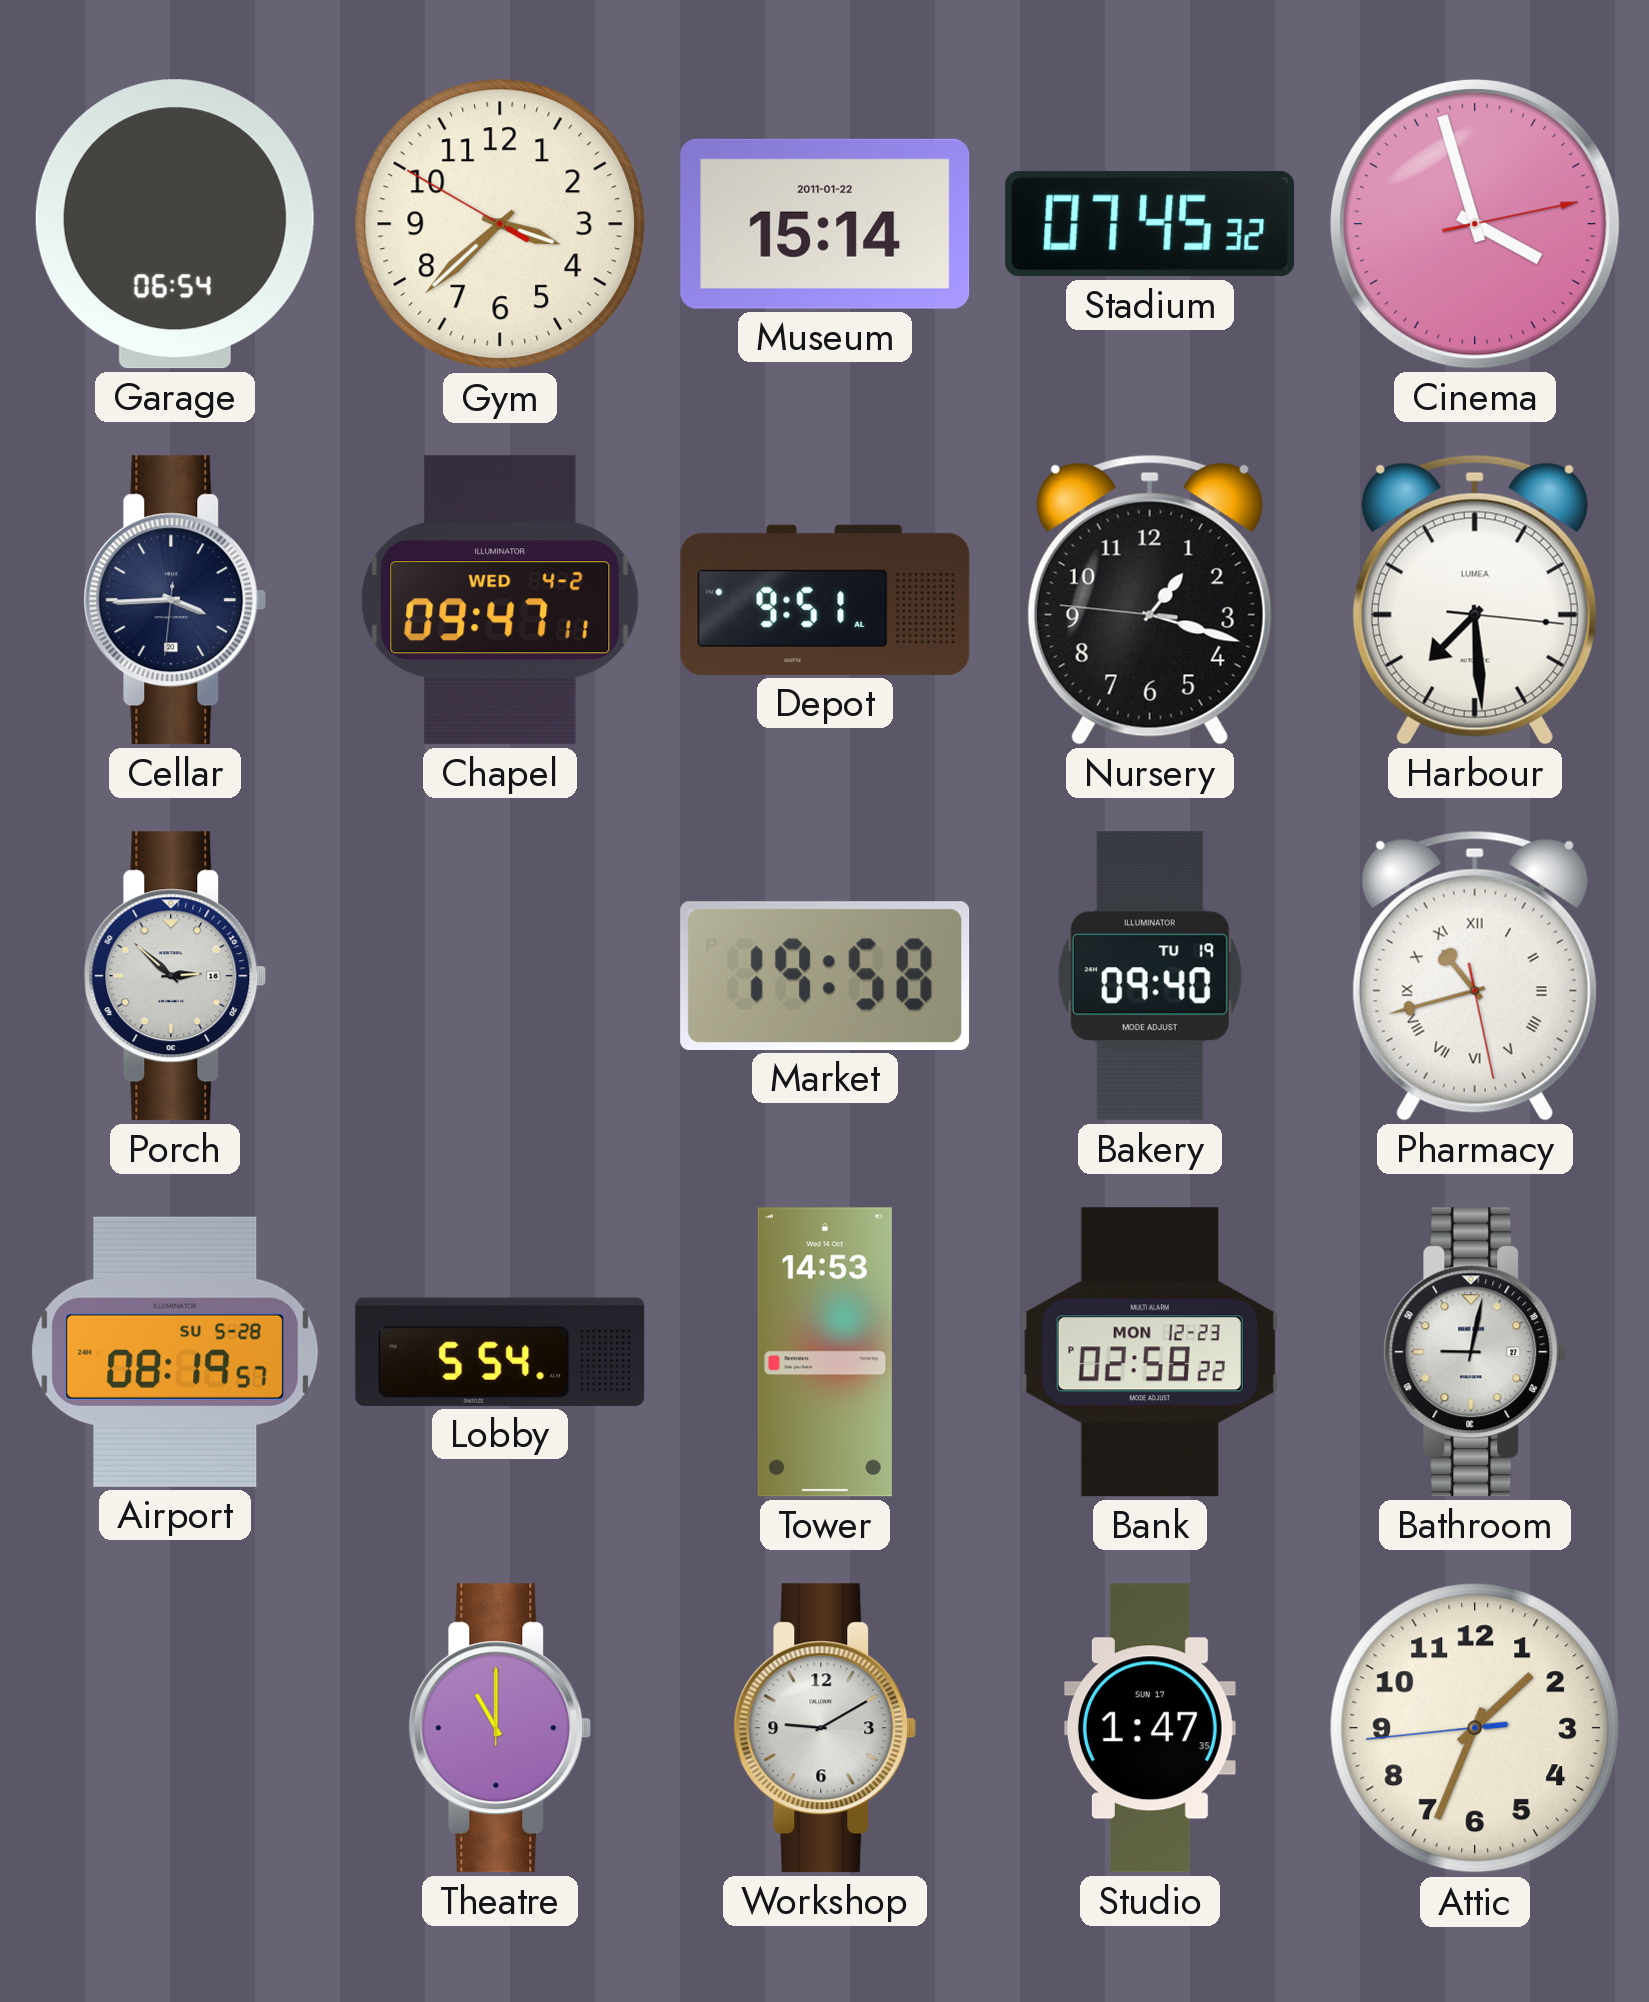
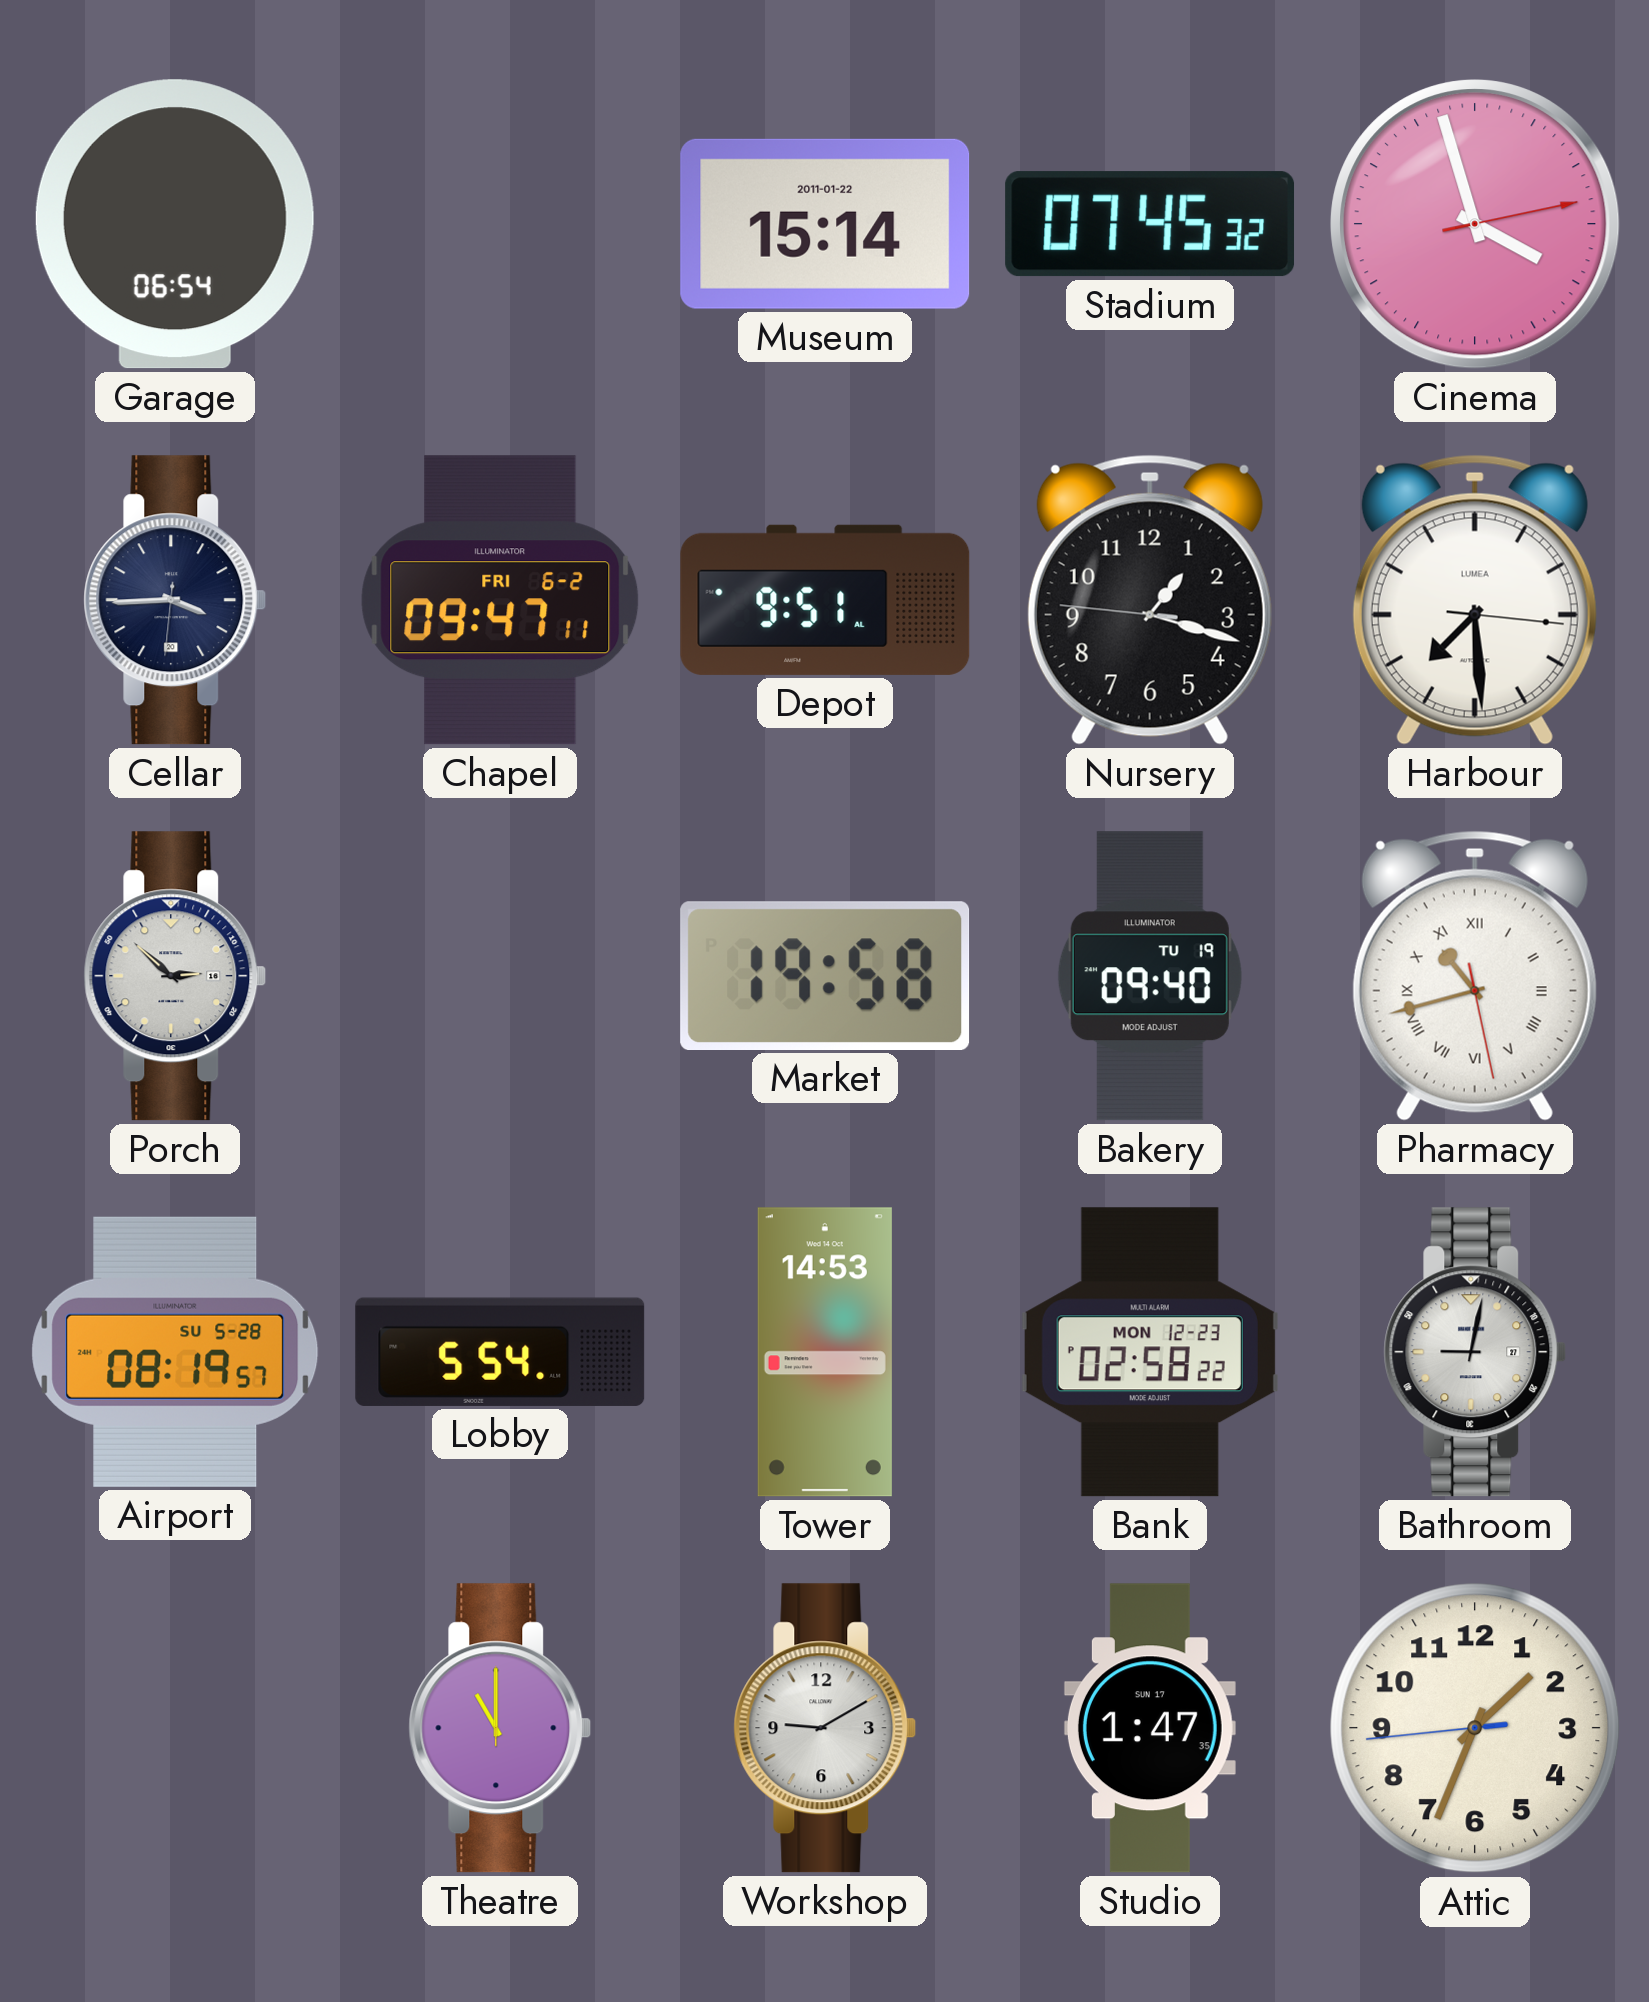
Gym: 3:37 -> none
Chapel date: WED 4-2 -> FRI 6-2
